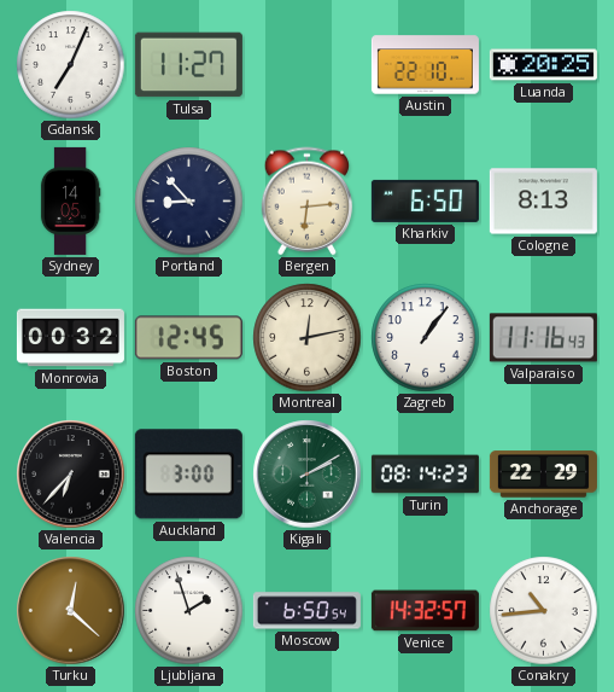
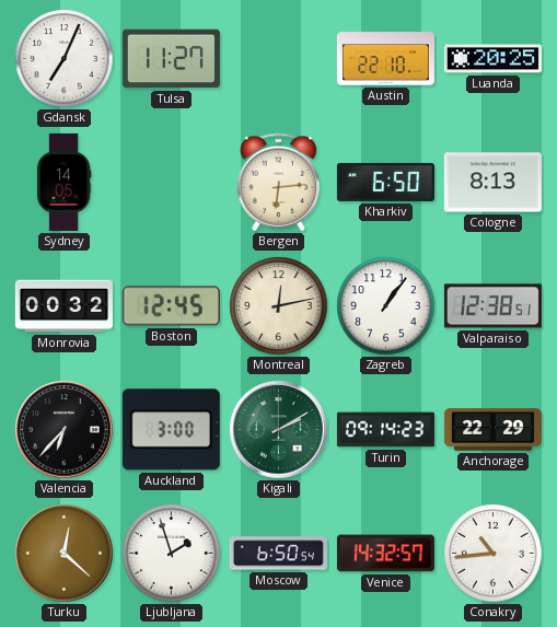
Portland: 8:53 -> none
Valparaiso: 11:16 -> 12:38
Turin: 08:14 -> 09:14
